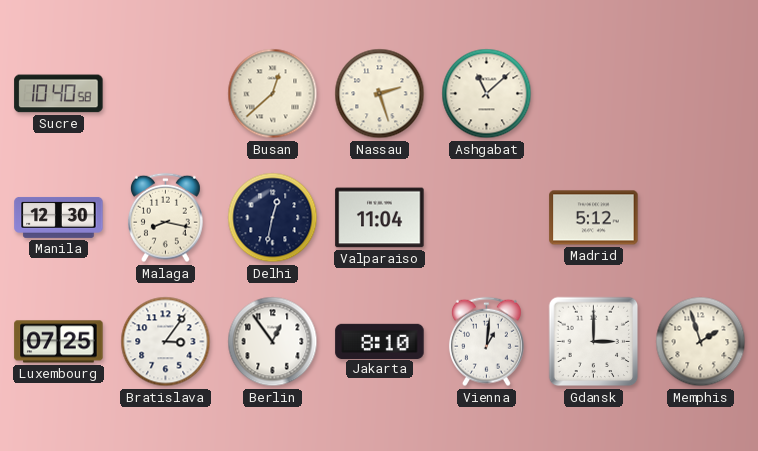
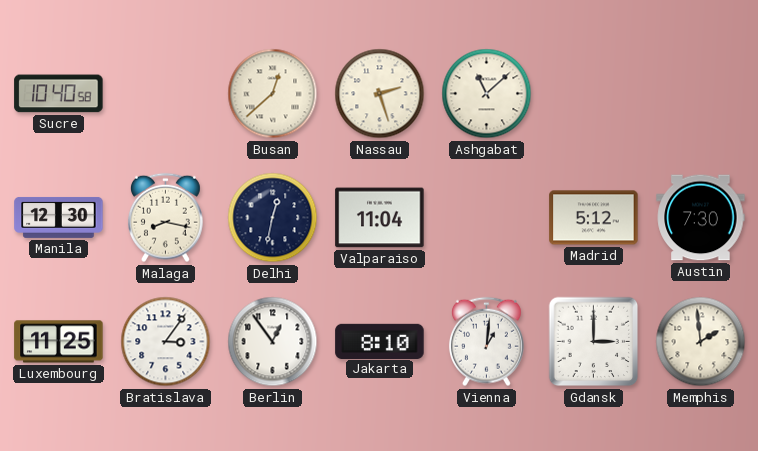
Austin: none -> 7:30
Luxembourg: 07:25 -> 11:25
Memphis: 1:57 -> 1:59
